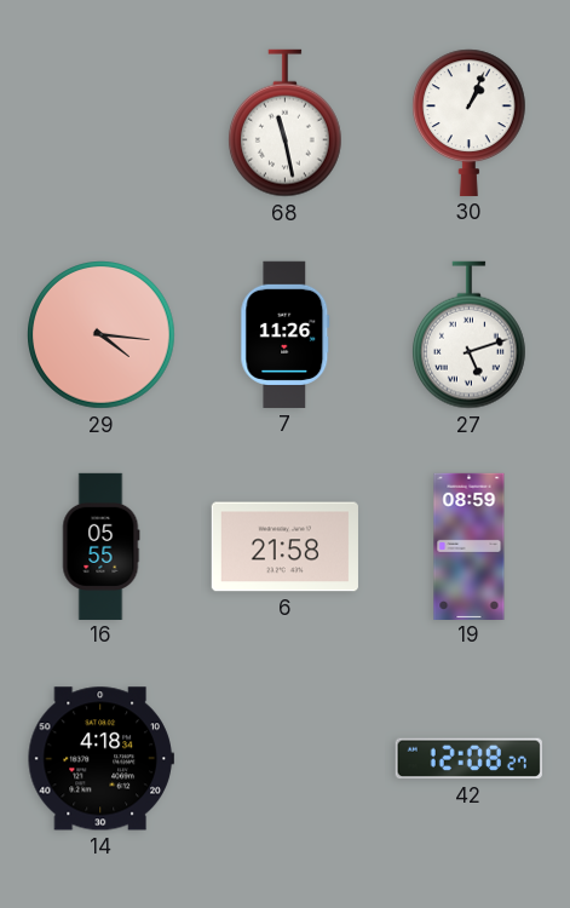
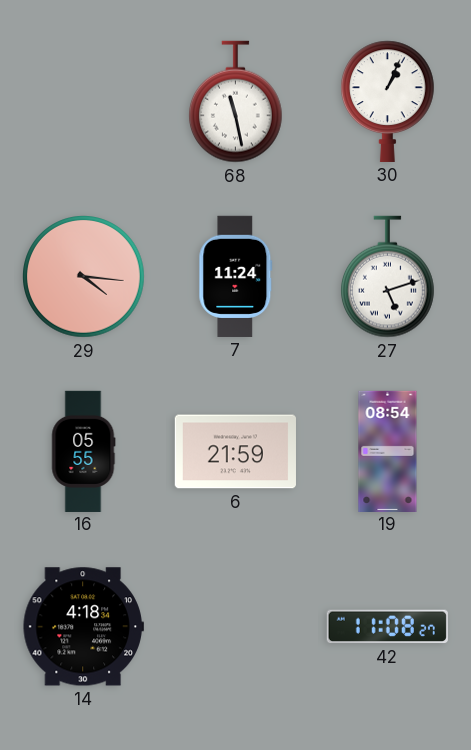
7: 11:26 -> 11:24
6: 21:58 -> 21:59
19: 08:59 -> 08:54
42: 12:08 -> 11:08
